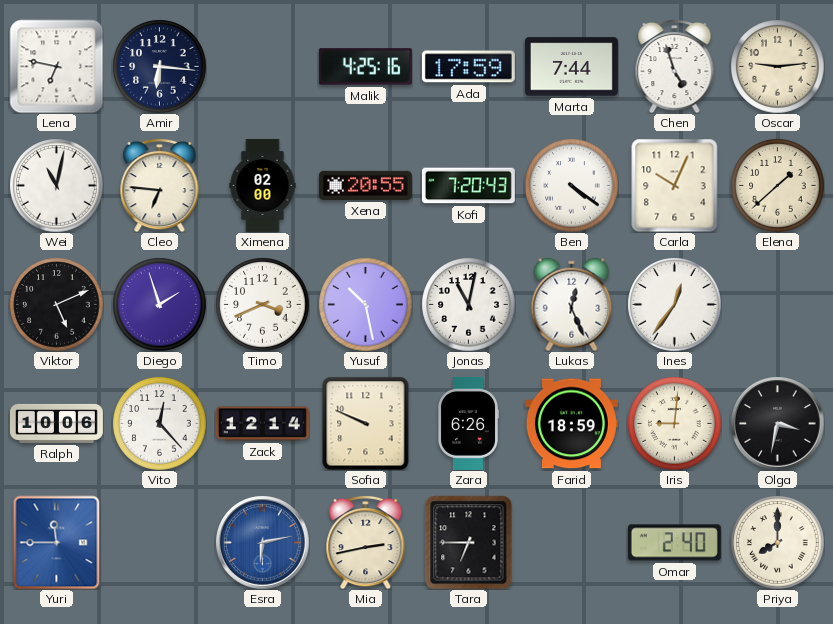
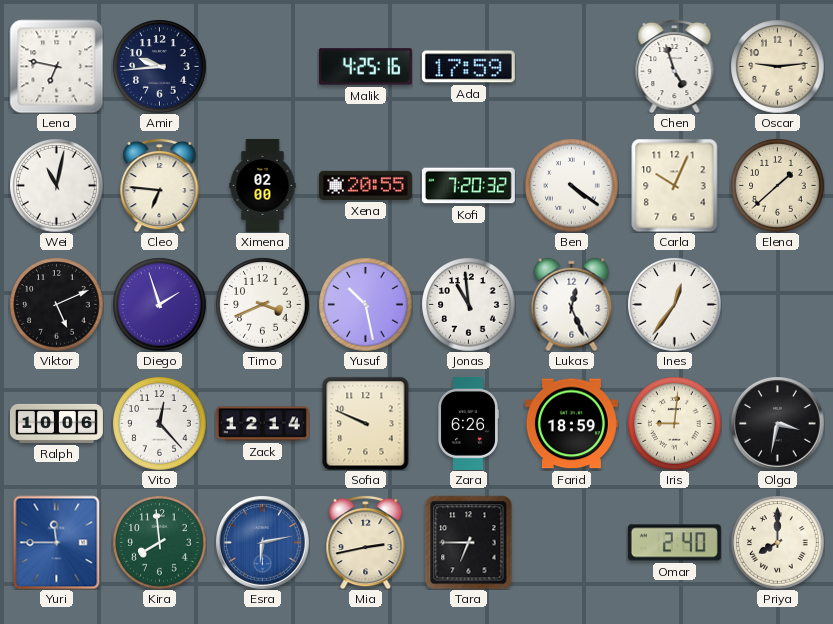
Amir: 6:16 -> 9:44
Marta: 7:44 -> none
Kofi: 7:20:43 -> 7:20:32
Jonas: 11:02 -> 10:59
Kira: none -> 7:59
